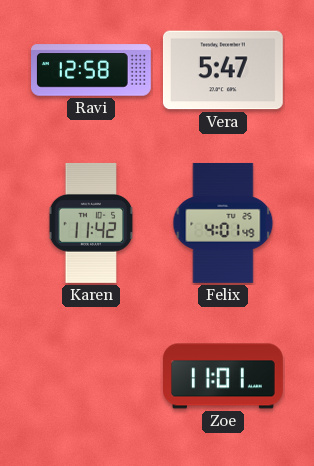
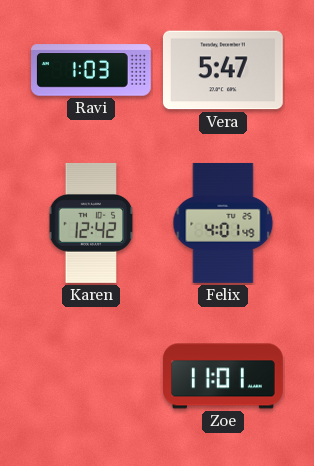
Ravi: 12:58 -> 1:03
Karen: 11:42 -> 12:42
